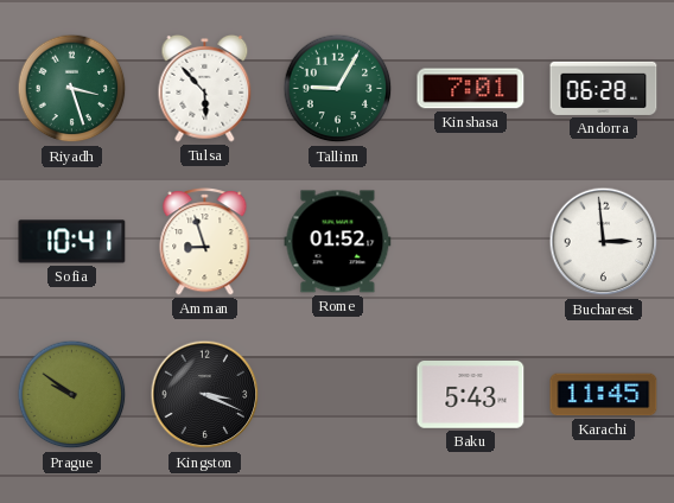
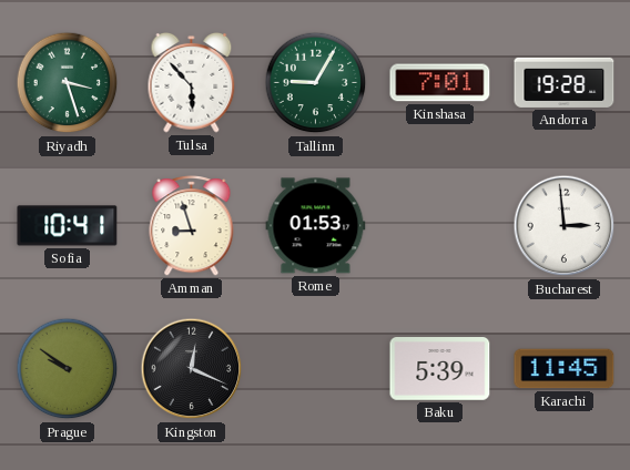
Andorra: 06:28 -> 19:28
Rome: 01:52 -> 01:53
Kingston: 3:19 -> 12:19
Baku: 5:43 -> 5:39
